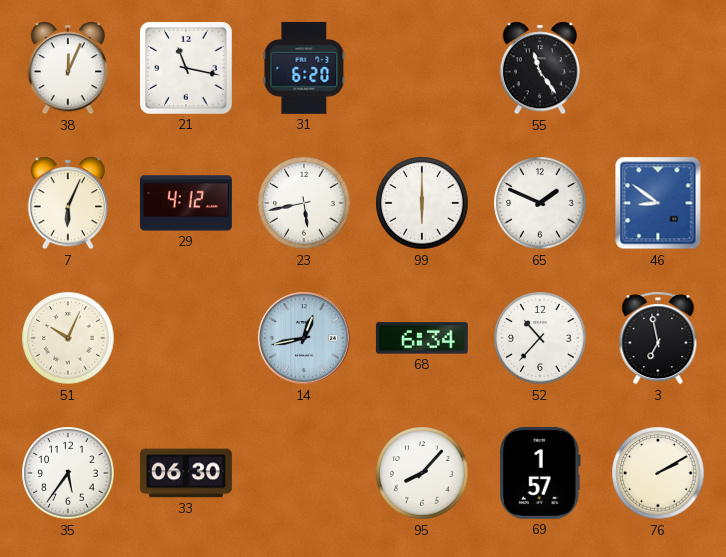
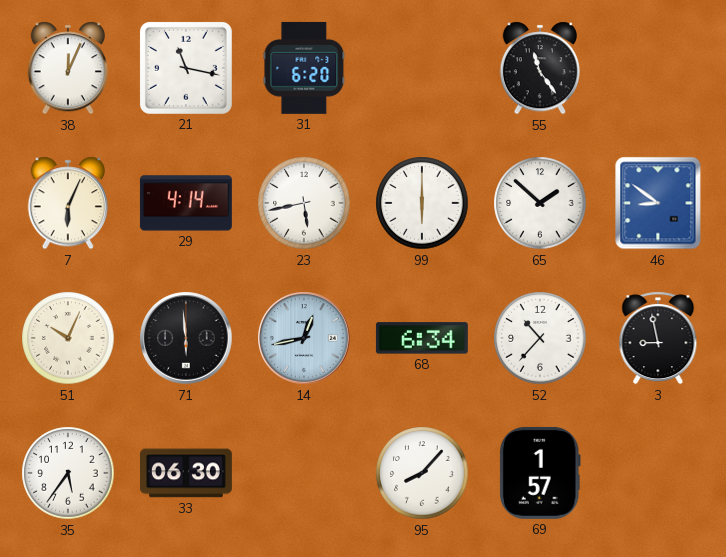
29: 4:12 -> 4:14
65: 1:49 -> 1:52
71: none -> 5:59
3: 6:58 -> 8:58
76: 2:10 -> none
